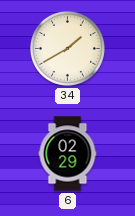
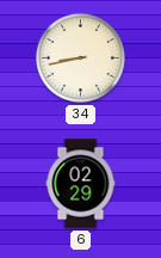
34: 1:40 -> 8:43
